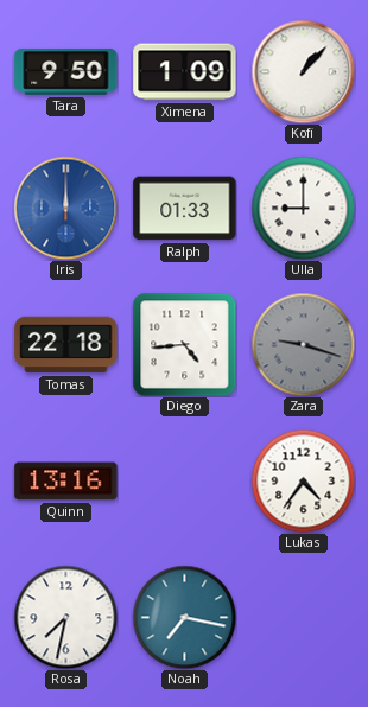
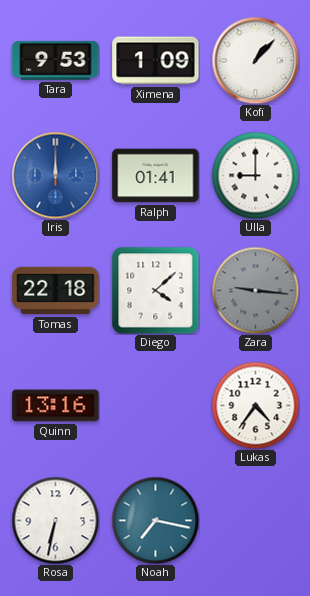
Tara: 9:50 -> 9:53
Ralph: 01:33 -> 01:41
Diego: 4:44 -> 4:08
Zara: 9:18 -> 9:16
Rosa: 7:32 -> 6:32
